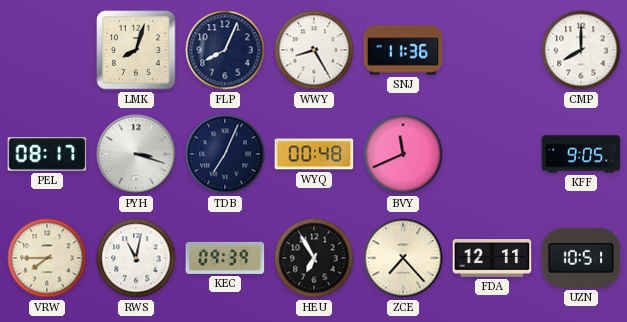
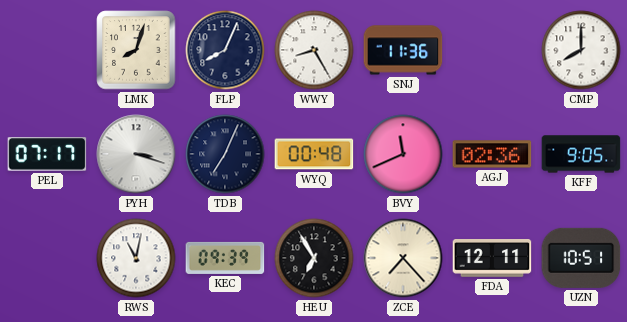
PEL: 08:17 -> 07:17
AGJ: none -> 02:36
VRW: 7:45 -> none
